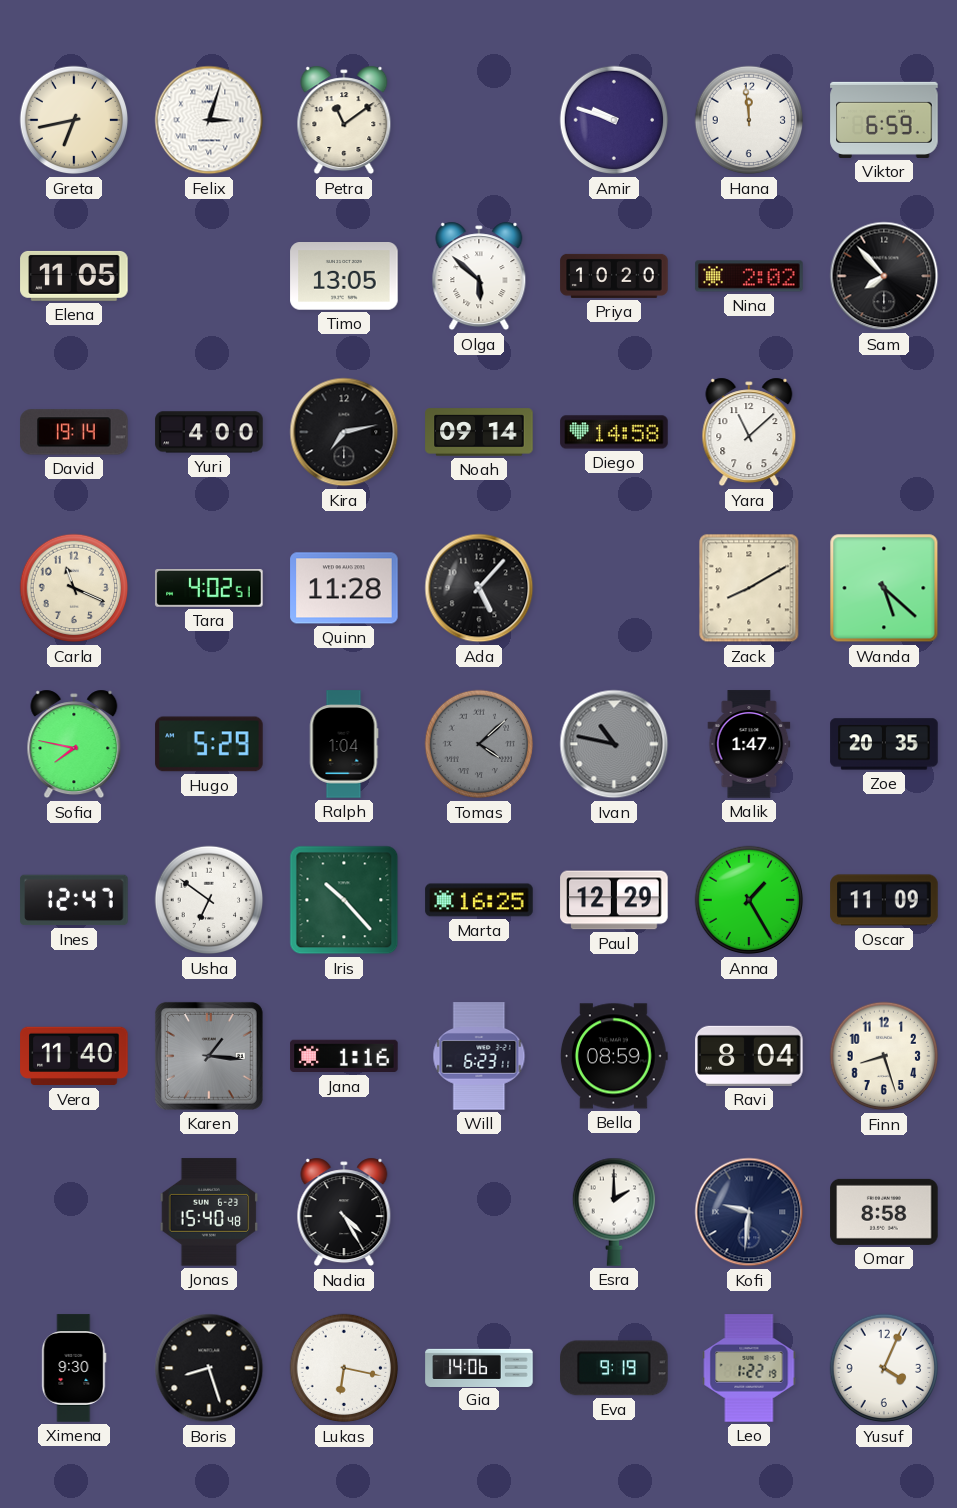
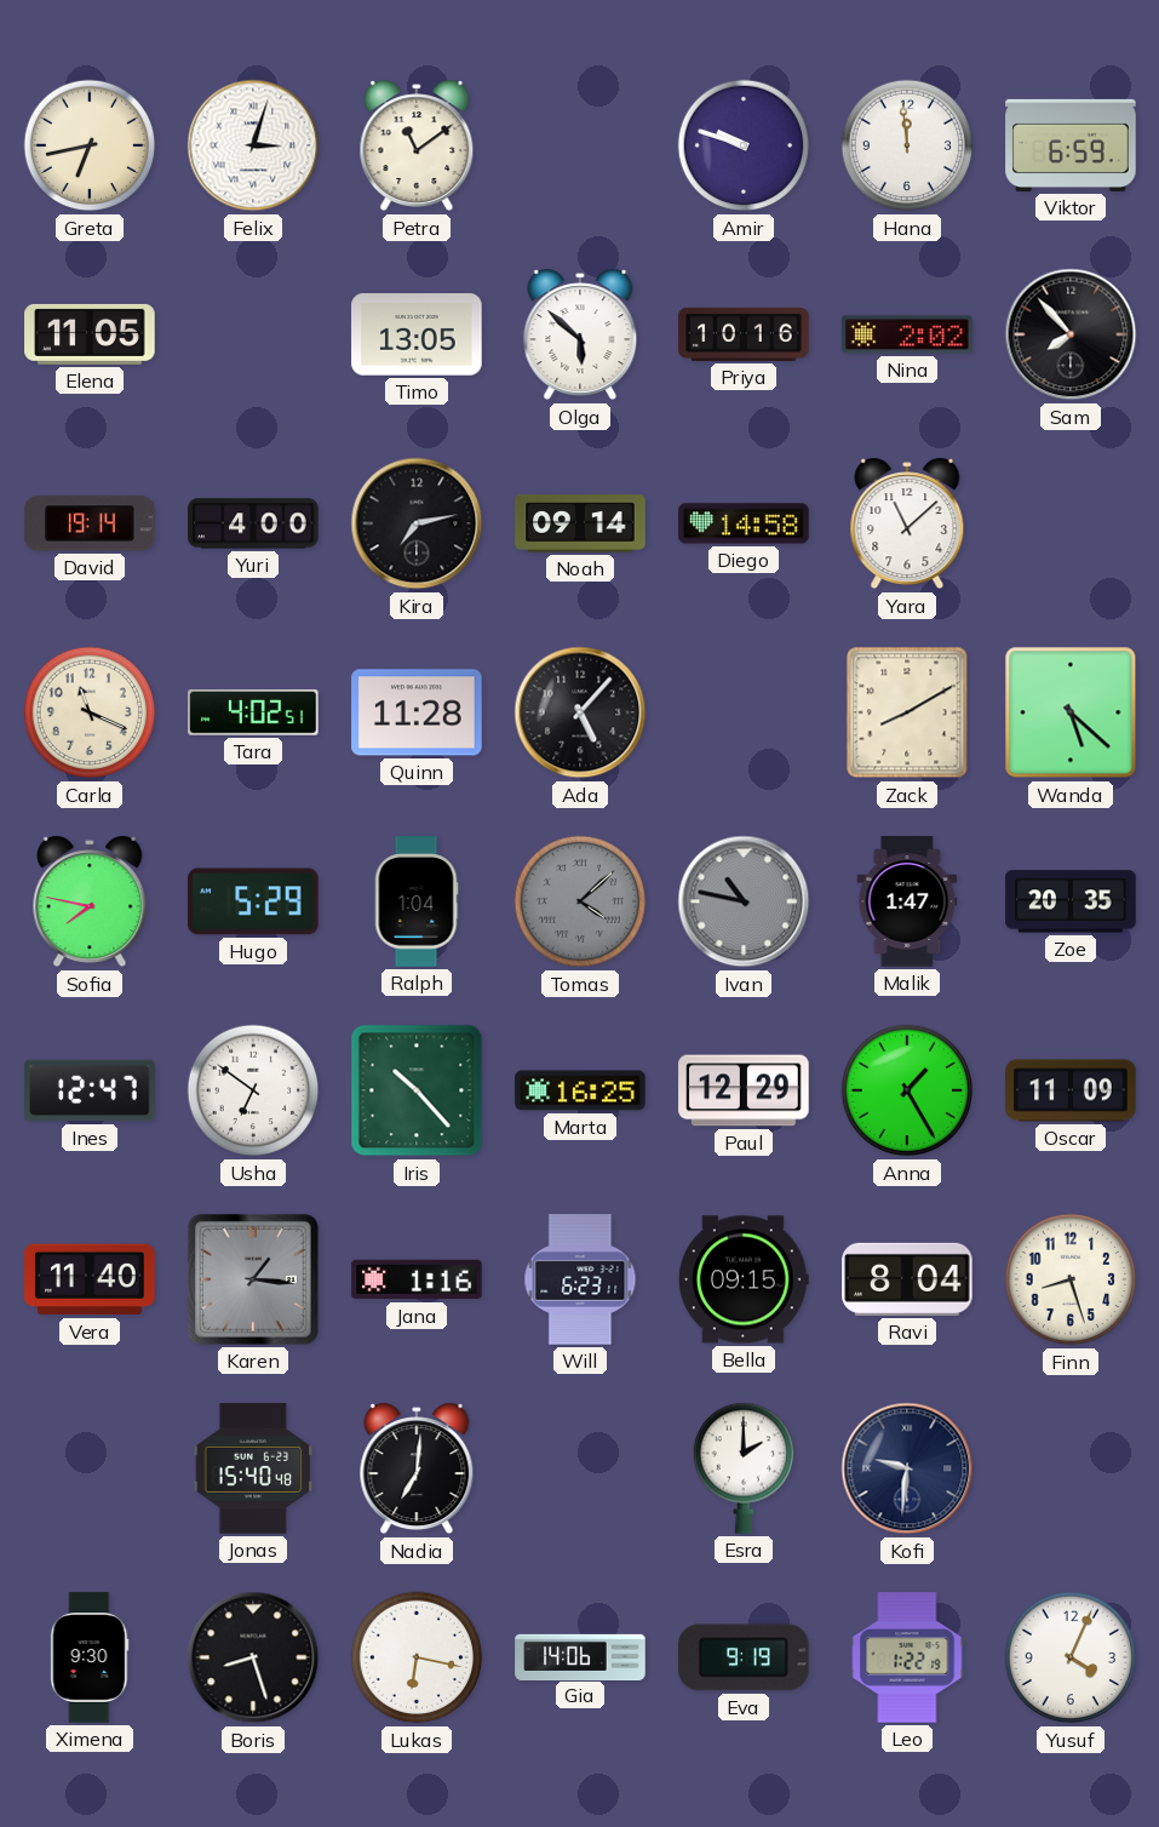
Priya: 10:20 -> 10:16
Bella: 08:59 -> 09:15
Nadia: 4:25 -> 7:01
Omar: 8:58 -> none
